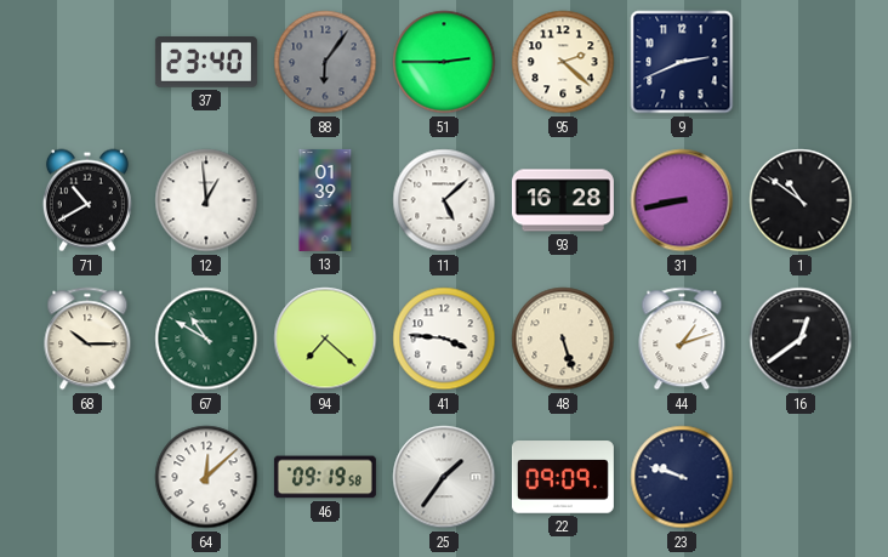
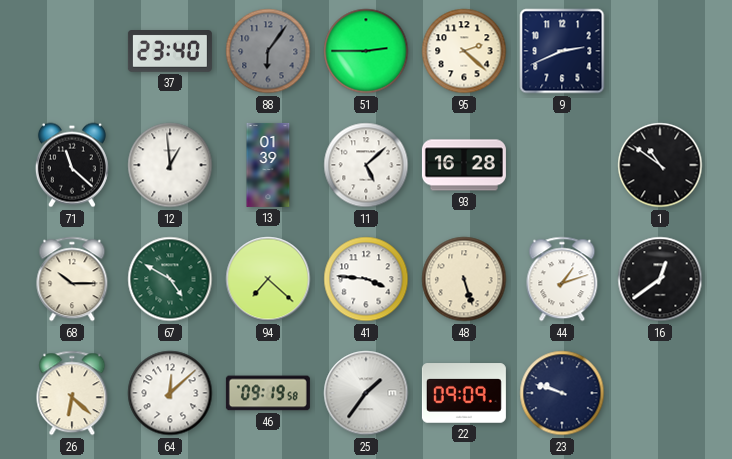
71: 10:40 -> 11:22
31: 8:43 -> none
67: 10:50 -> 4:50
26: none -> 6:22
